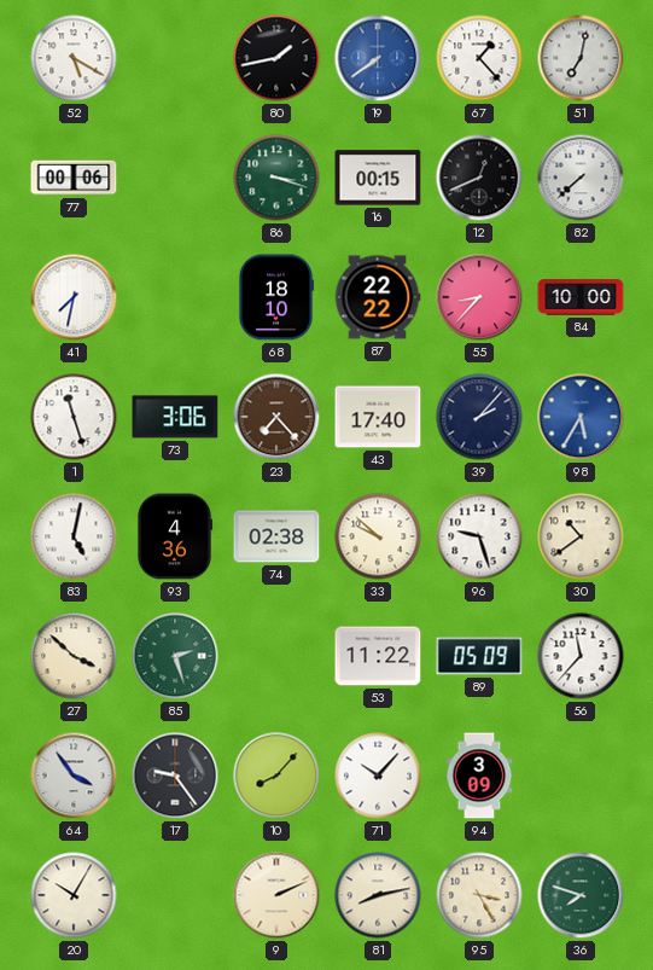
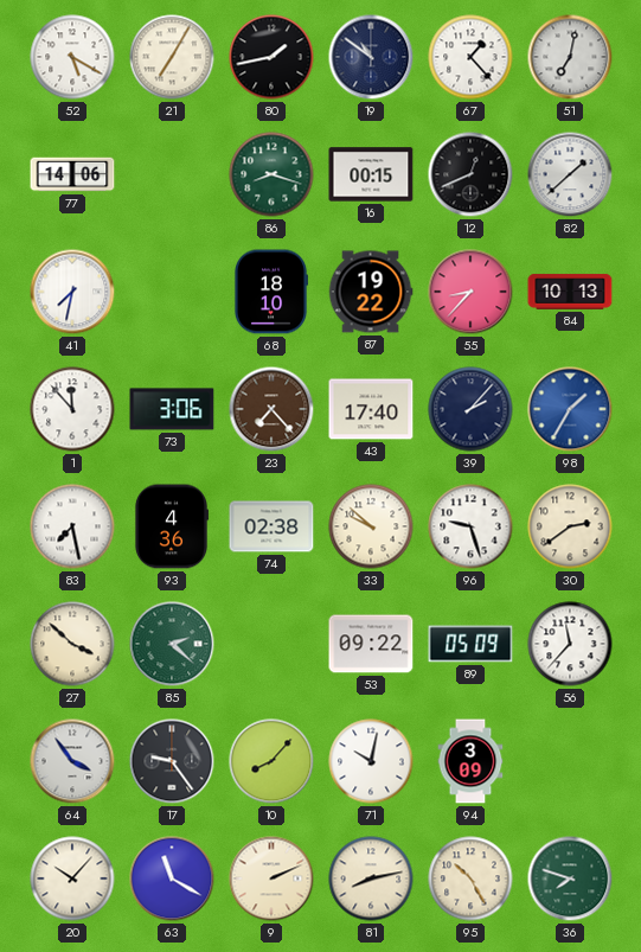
21: none -> 7:05
19: 7:39 -> 10:51
19 dial: blue -> navy
77: 00:06 -> 14:06
86: 3:18 -> 8:18
82: 7:38 -> 1:38
87: 22:22 -> 19:22
84: 10:00 -> 10:13
1: 11:27 -> 11:53
98: 5:35 -> 1:35
83: 5:02 -> 7:28
30: 10:39 -> 2:39
85: 2:27 -> 2:22
53: 11:22 -> 09:22
71: 10:07 -> 10:02
20: 10:05 -> 10:07
63: none -> 11:20
95: 3:25 -> 10:25
